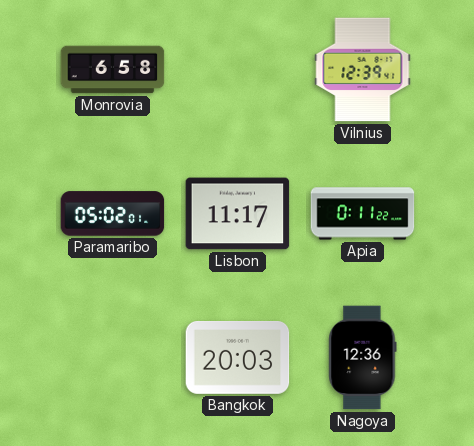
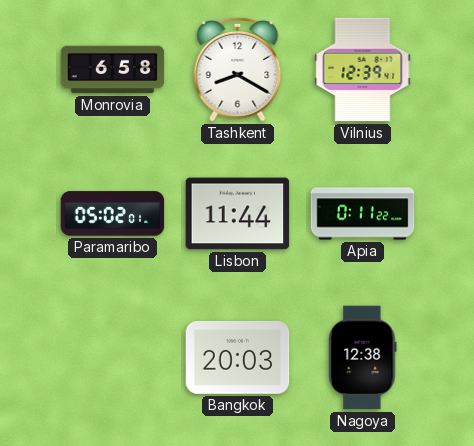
Tashkent: none -> 8:20
Lisbon: 11:17 -> 11:44
Nagoya: 12:36 -> 12:38
